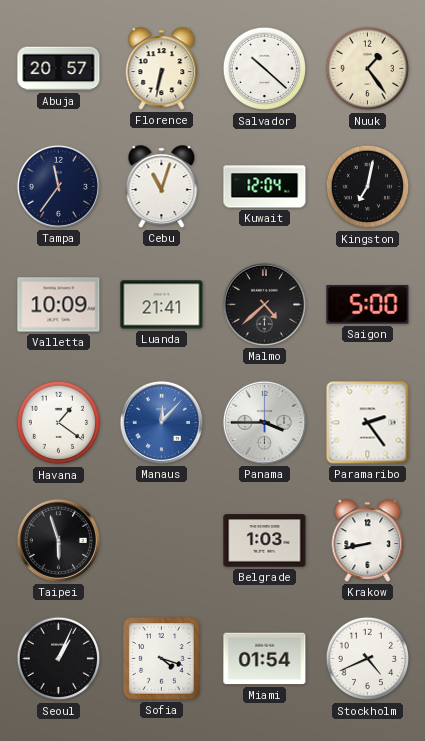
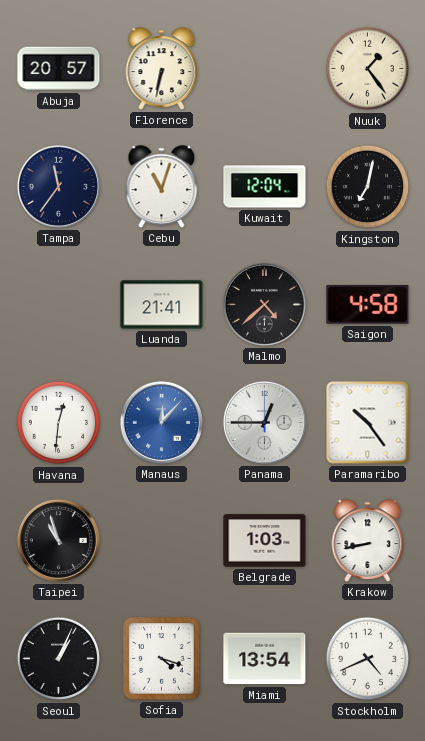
Salvador: 10:22 -> none
Valletta: 10:09 -> none
Saigon: 5:00 -> 4:58
Havana: 1:21 -> 12:31
Panama: 3:45 -> 12:45
Paramaribo: 2:24 -> 10:24
Taipei: 5:57 -> 10:57
Miami: 01:54 -> 13:54
